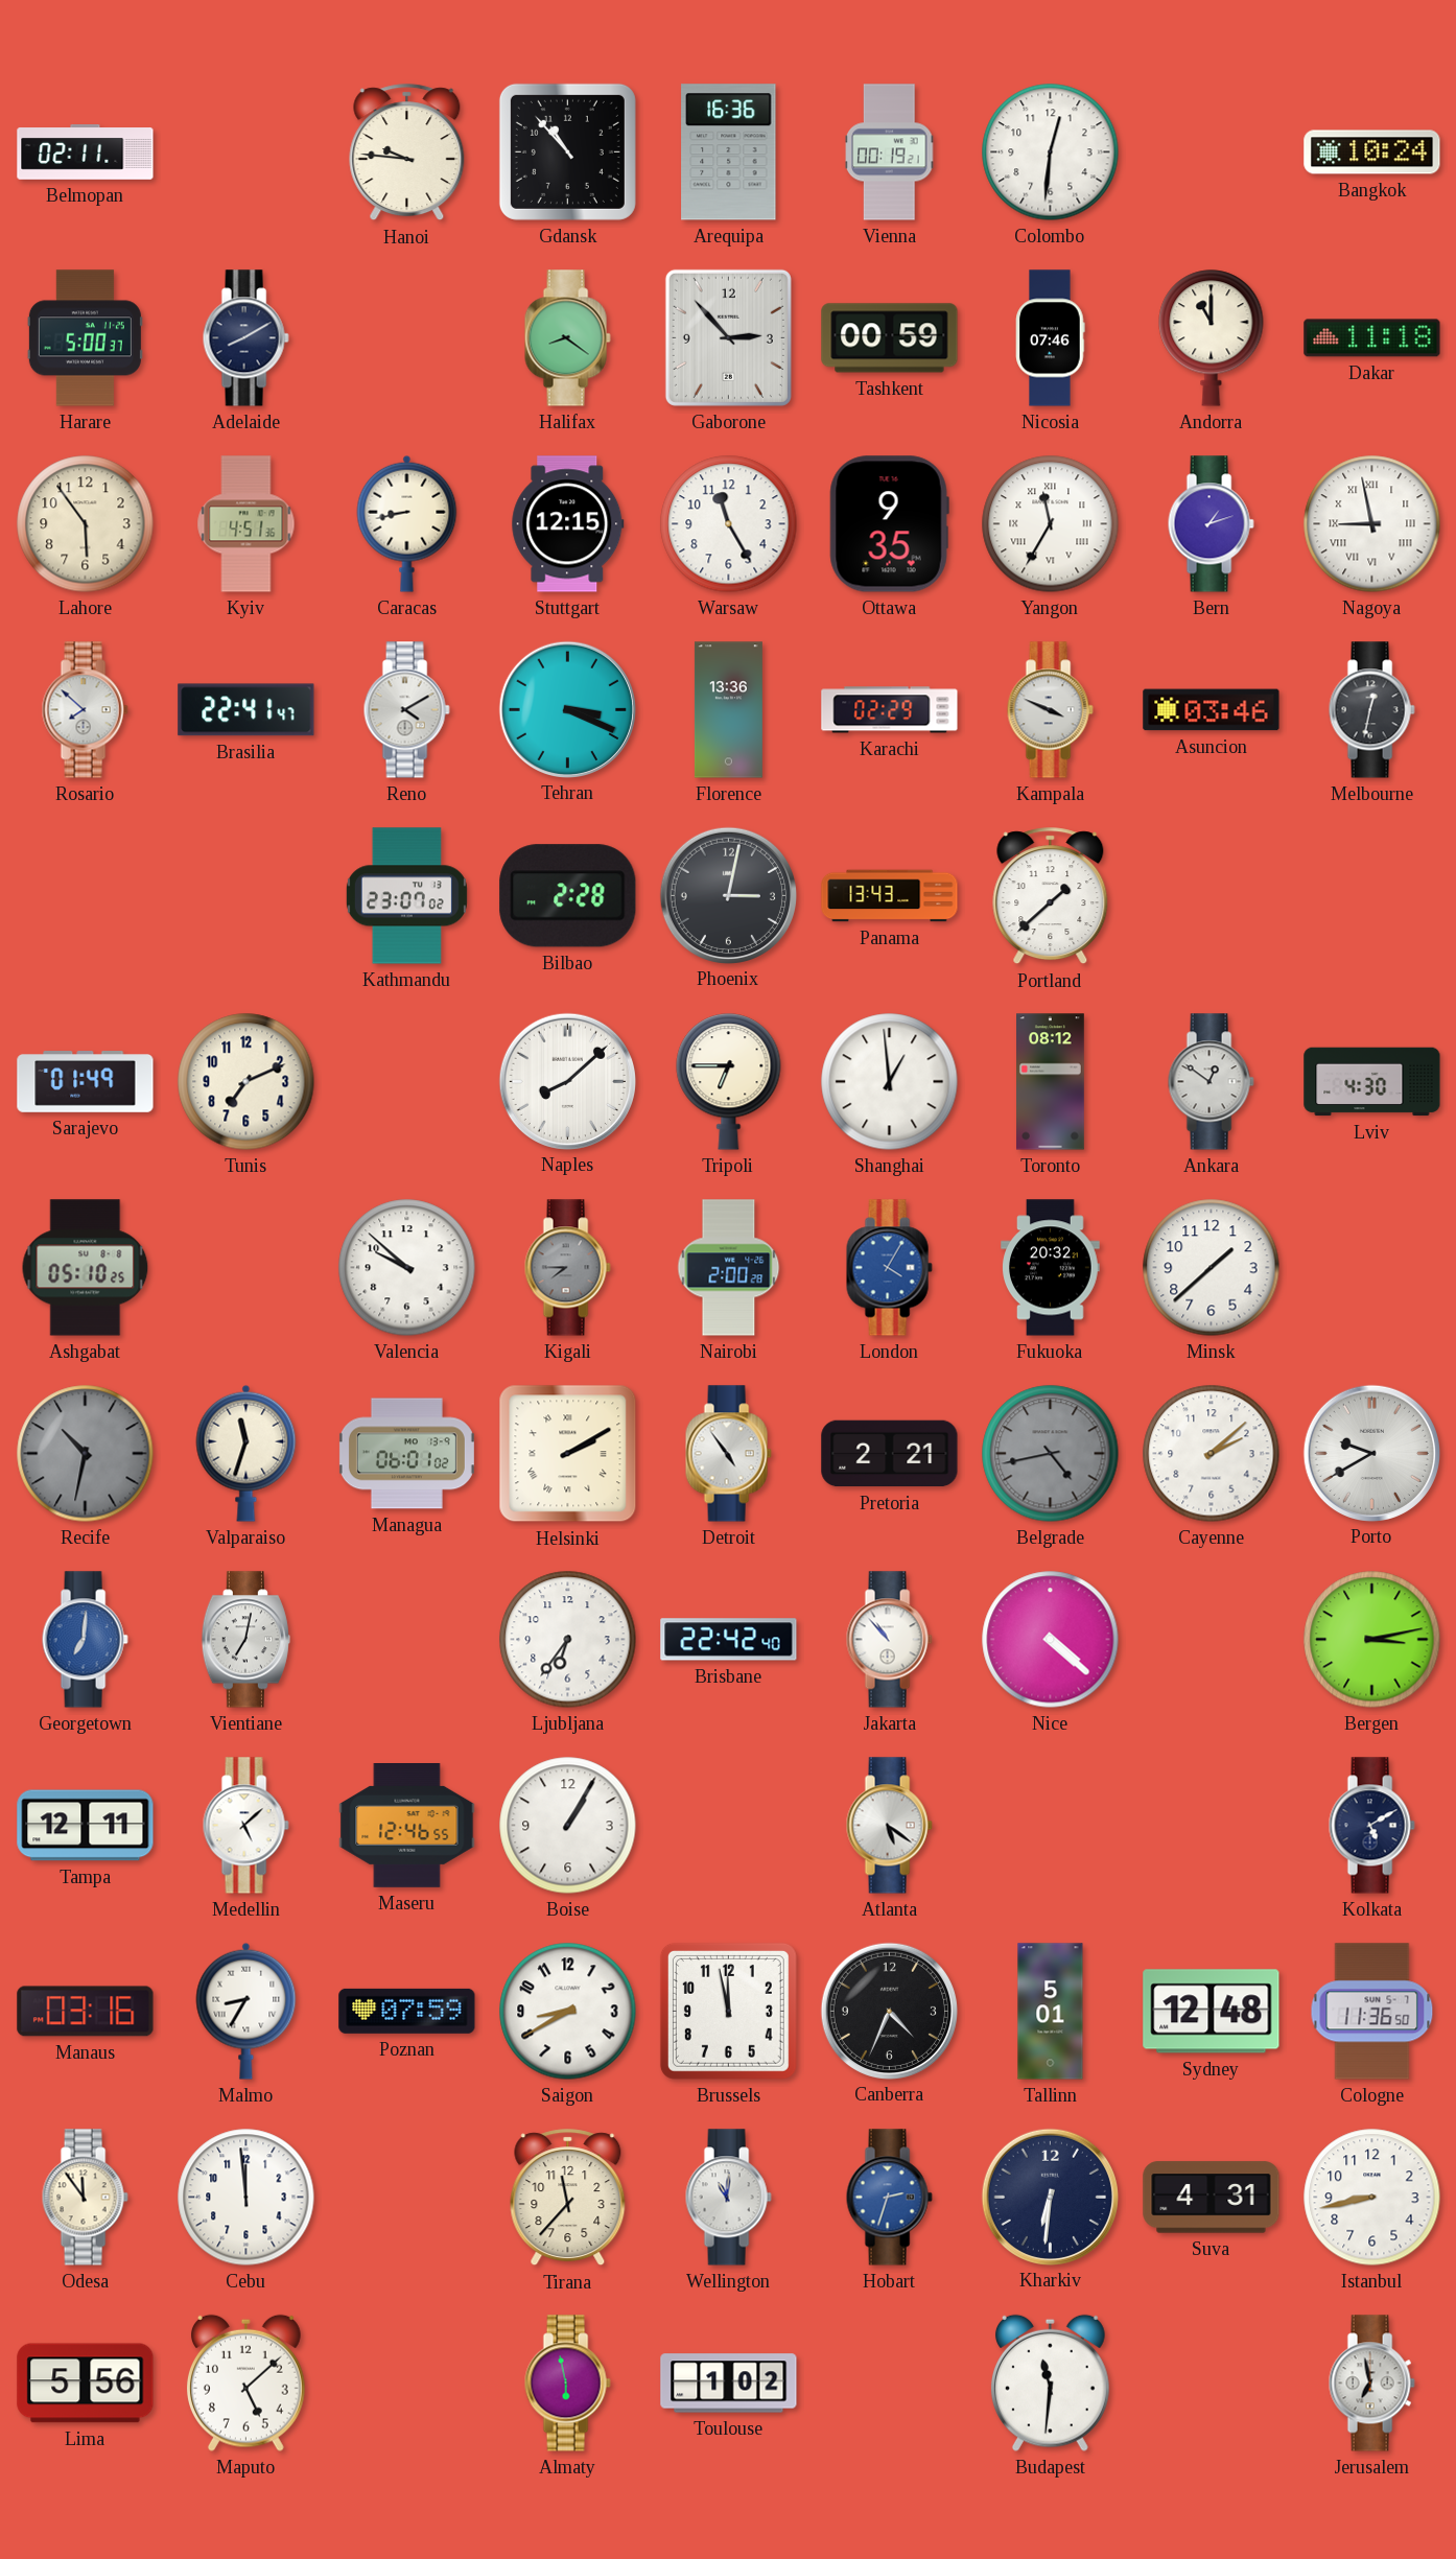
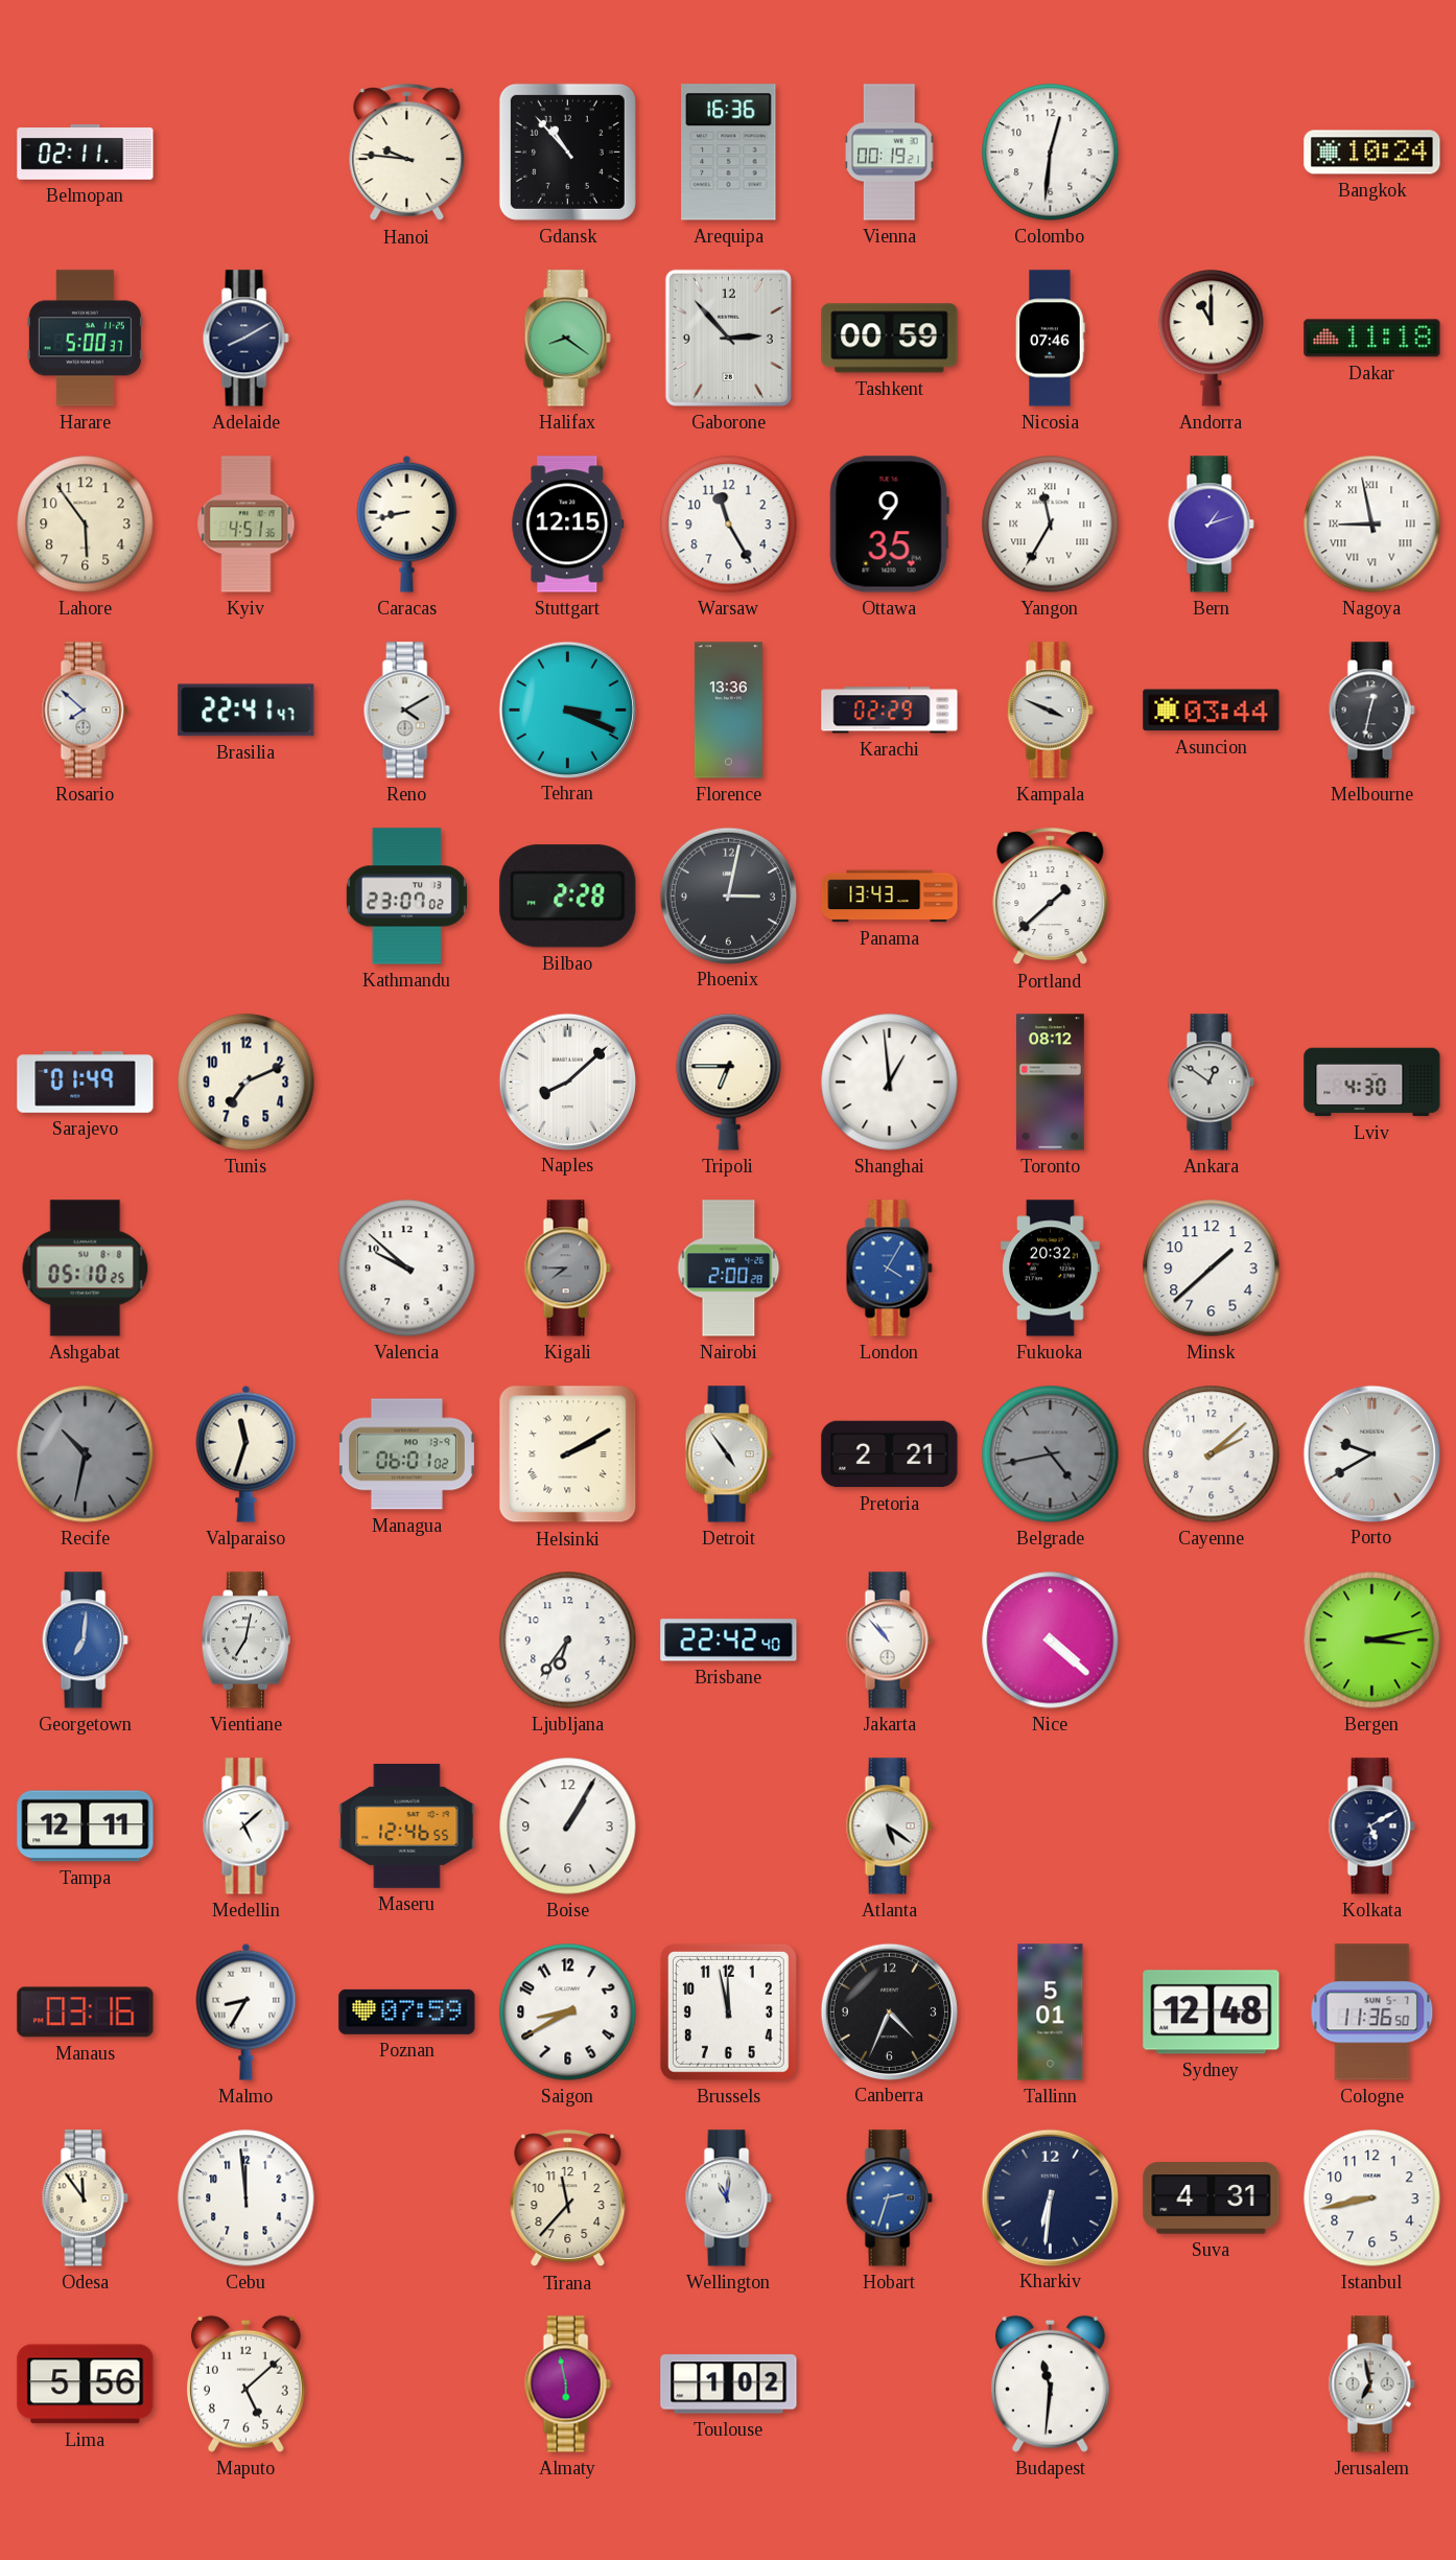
Asuncion: 03:46 -> 03:44
